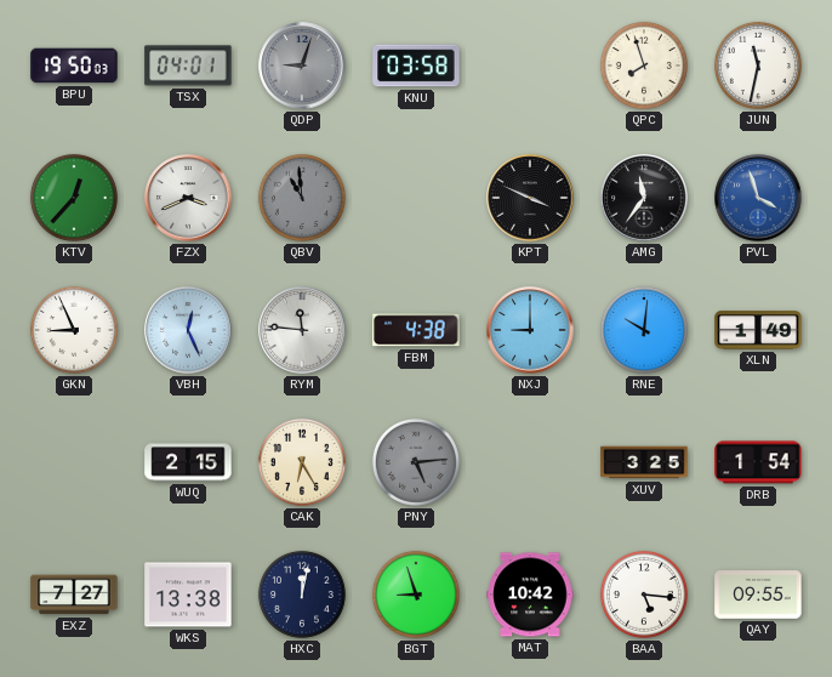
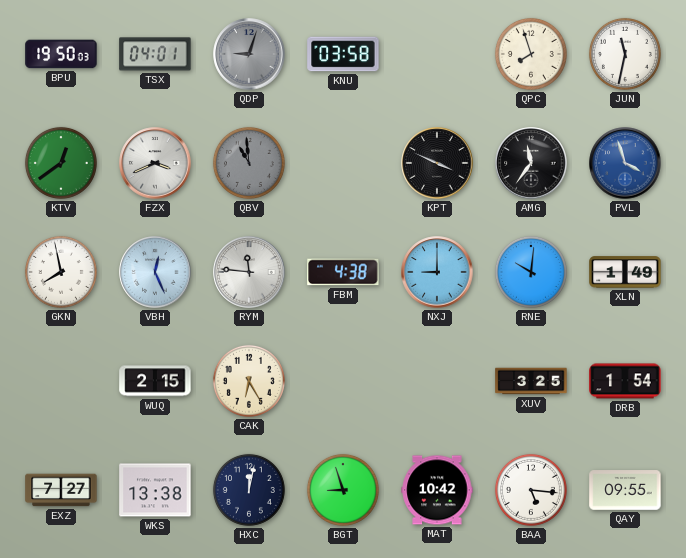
KTV: 12:37 -> 12:39
GKN: 8:56 -> 7:58
PNY: 5:14 -> none
